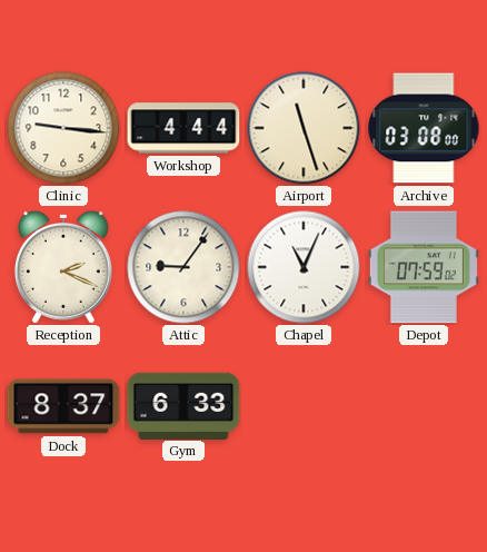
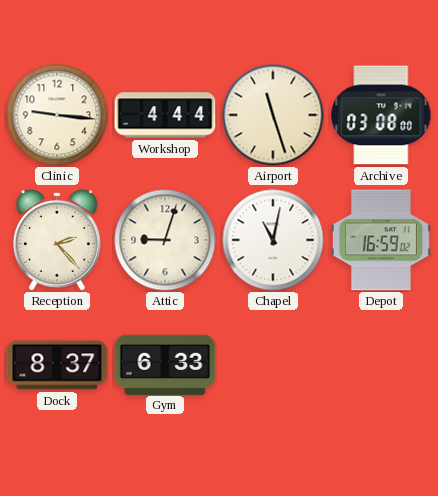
Reception: 2:19 -> 2:23
Attic: 9:06 -> 9:03
Chapel: 11:04 -> 11:02
Depot: 07:59 -> 16:59
